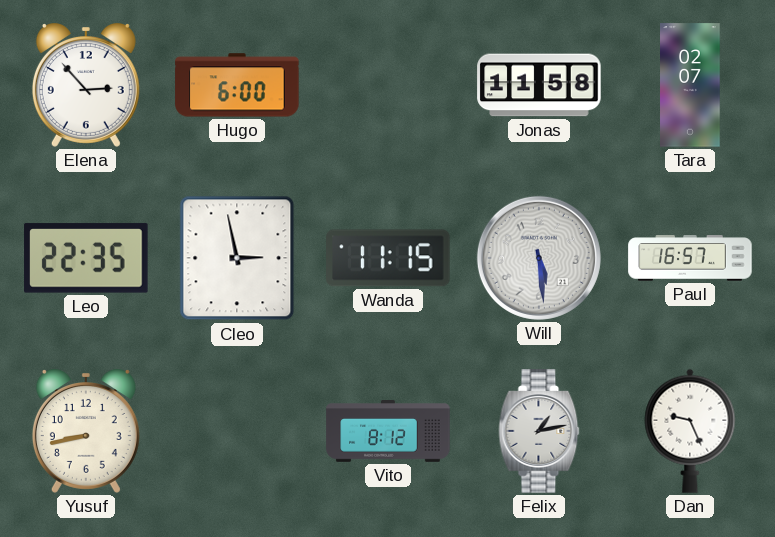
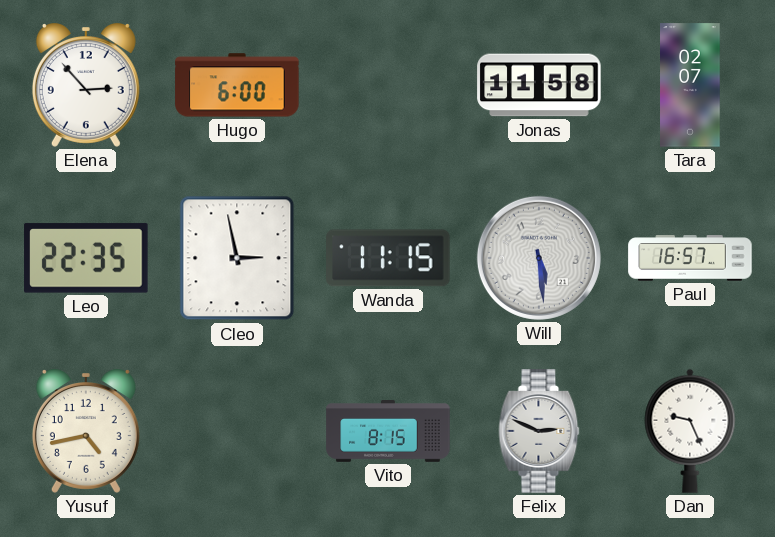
Yusuf: 8:43 -> 4:43
Vito: 8:12 -> 8:15
Felix: 1:13 -> 2:49
